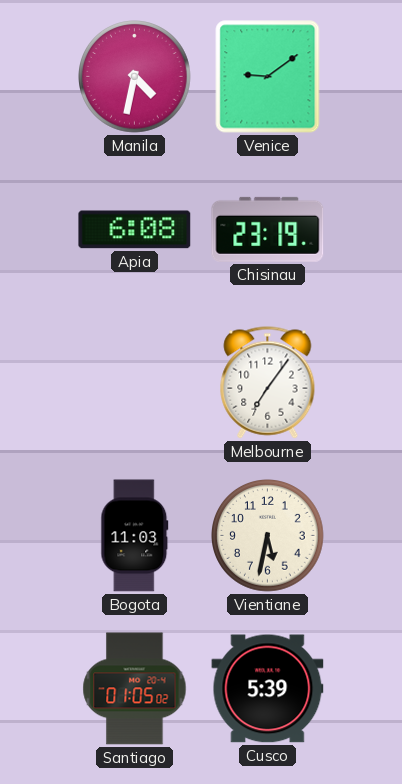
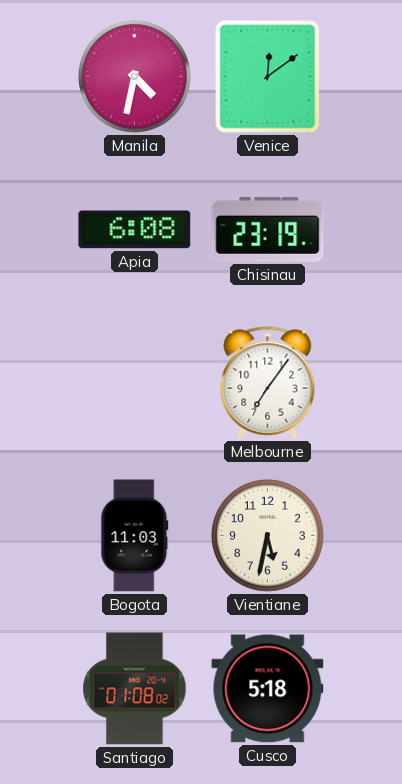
Venice: 9:09 -> 12:09
Santiago: 01:05 -> 01:08
Cusco: 5:39 -> 5:18
